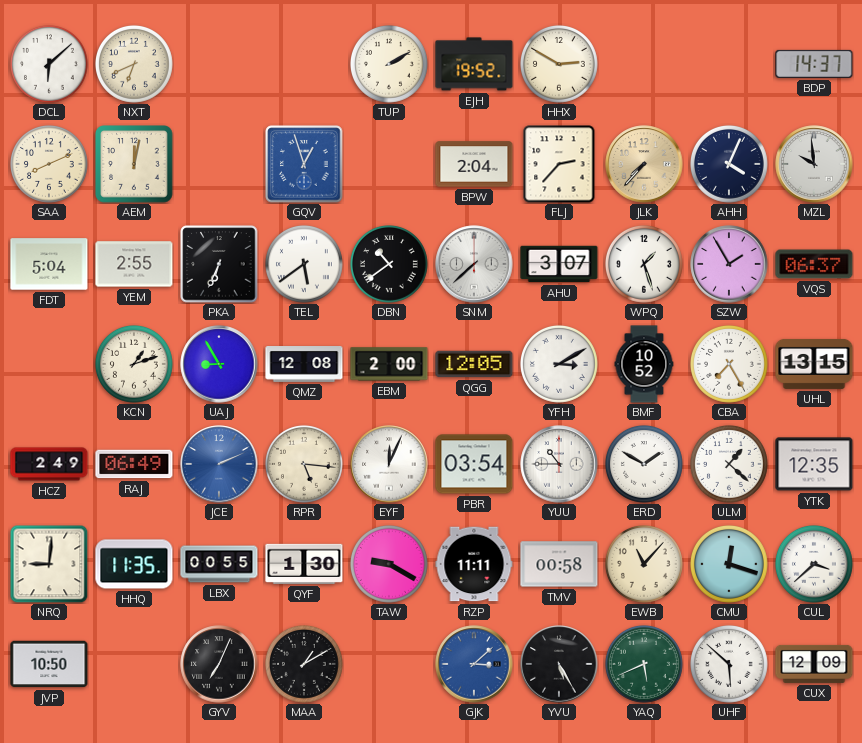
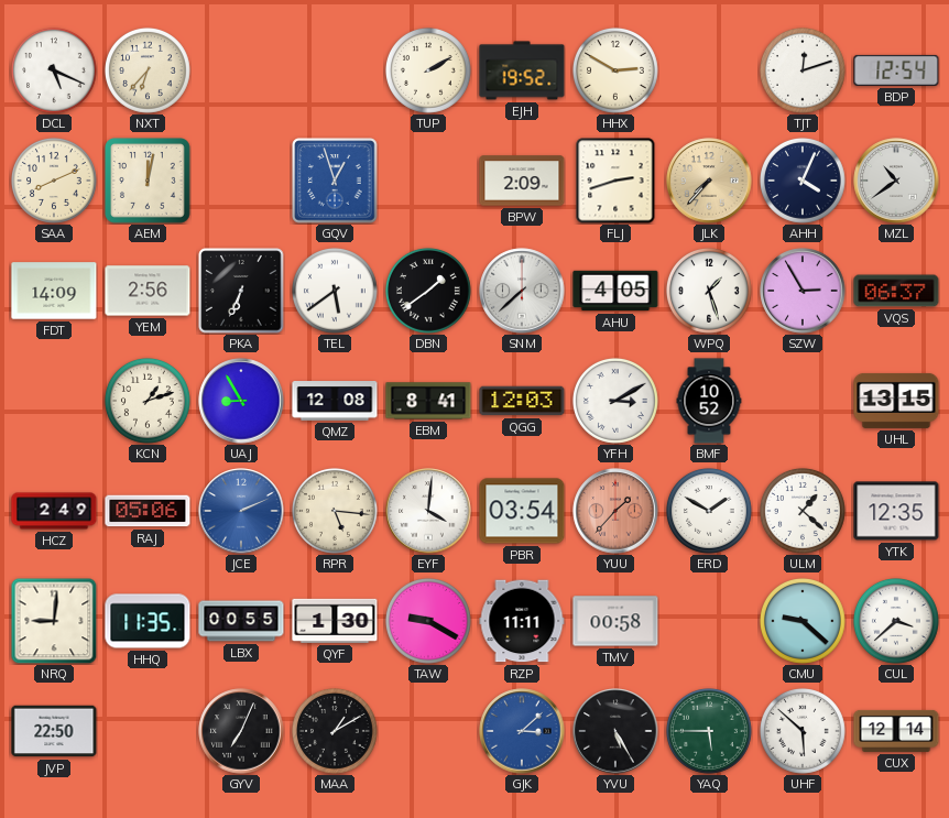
DCL: 6:08 -> 5:19
NXT: 6:41 -> 6:37
TJT: none -> 12:12
BDP: 14:37 -> 12:54
BPW: 2:04 -> 2:09
FLJ: 2:37 -> 2:42
MZL: 9:59 -> 10:39
FDT: 5:04 -> 14:09
YEM: 2:55 -> 2:56
DBN: 10:39 -> 1:39
AHU: 3:07 -> 4:05
SZW: 1:55 -> 2:55
EBM: 2:00 -> 8:41
QGG: 12:05 -> 12:03
CBA: 7:25 -> none
RAJ: 06:49 -> 05:06
EYF: 12:04 -> 4:01
YUU: 10:45 -> 1:37
YUU dial: white -> salmon
EWB: 11:07 -> none
CMU: 12:18 -> 9:22
JVP: 10:50 -> 22:50
YAQ: 5:41 -> 5:45
CUX: 12:09 -> 12:14
